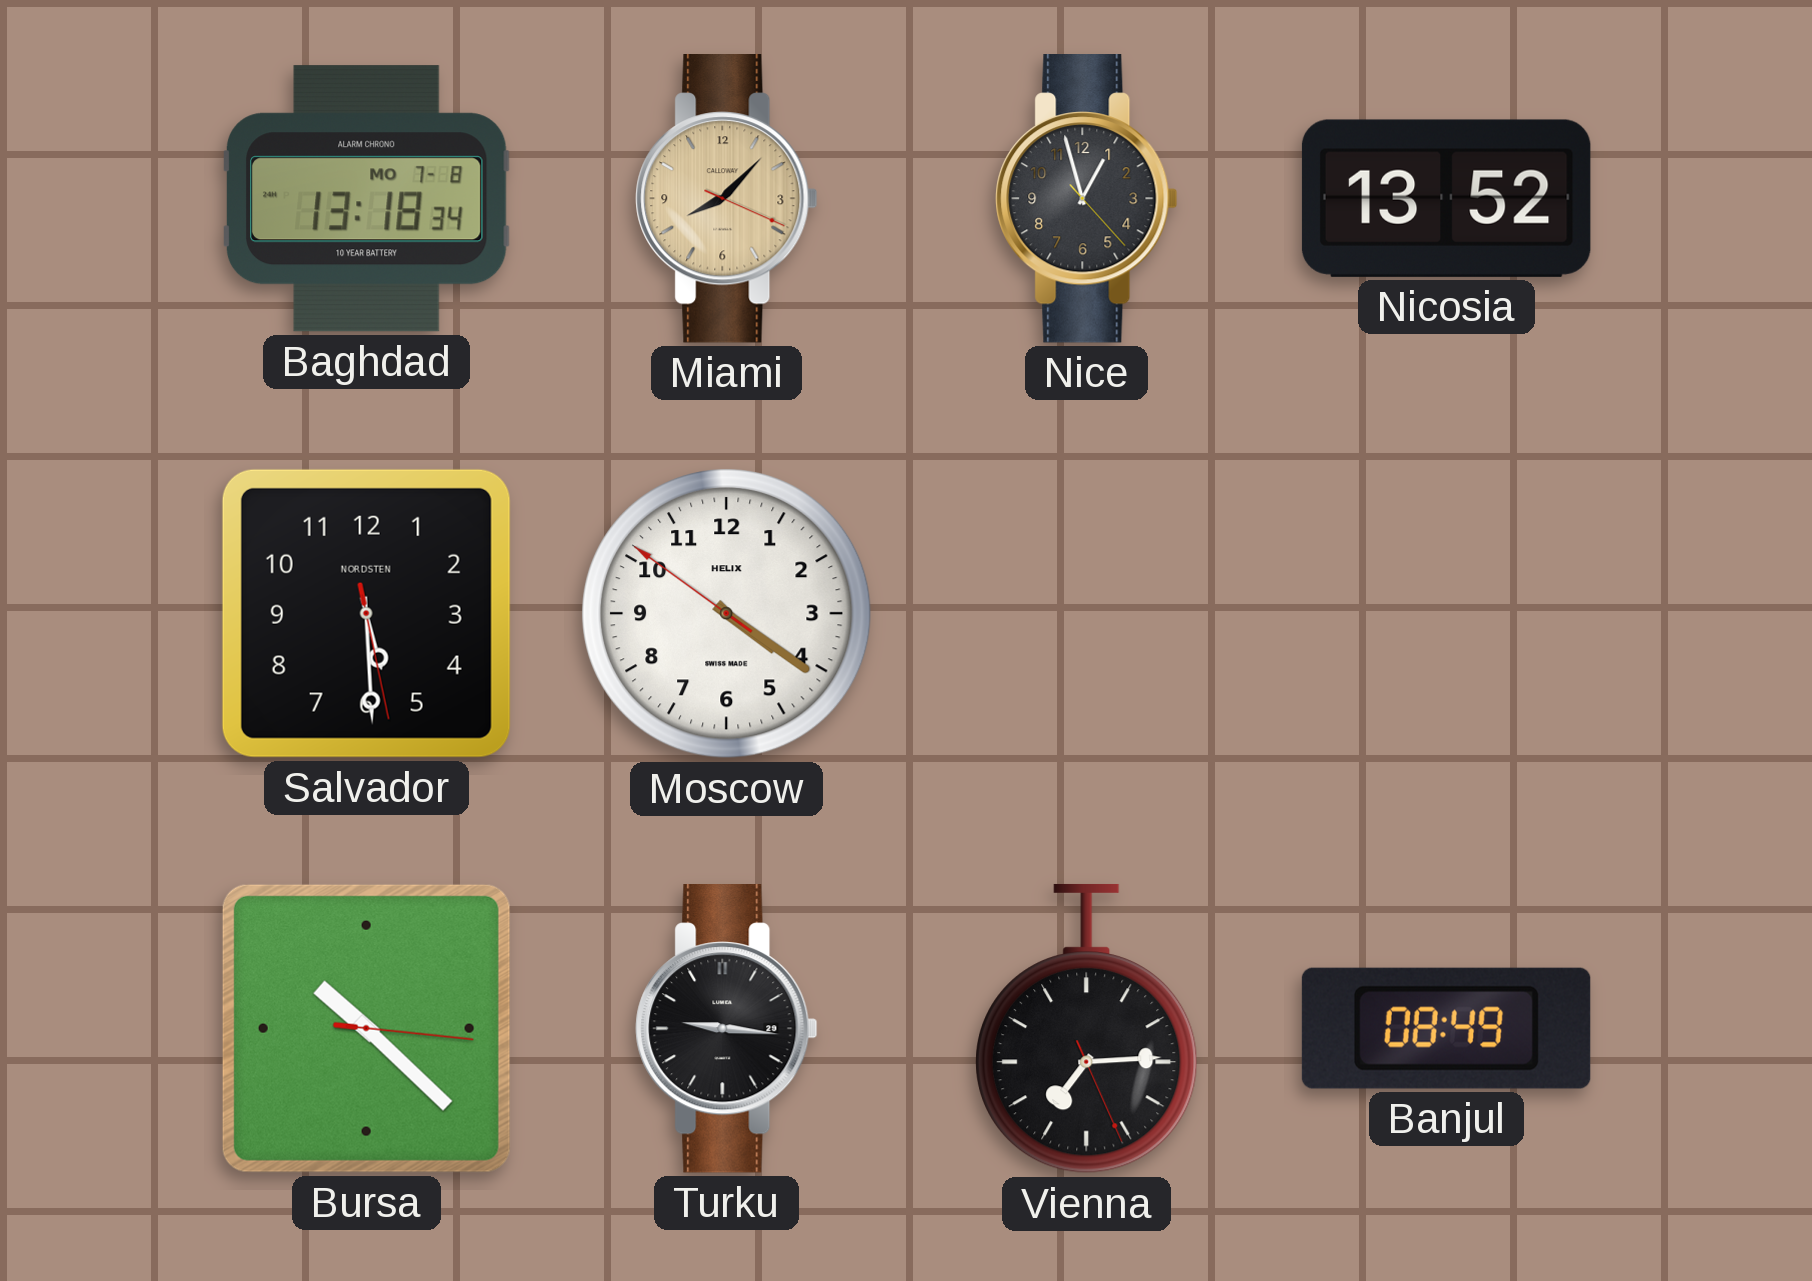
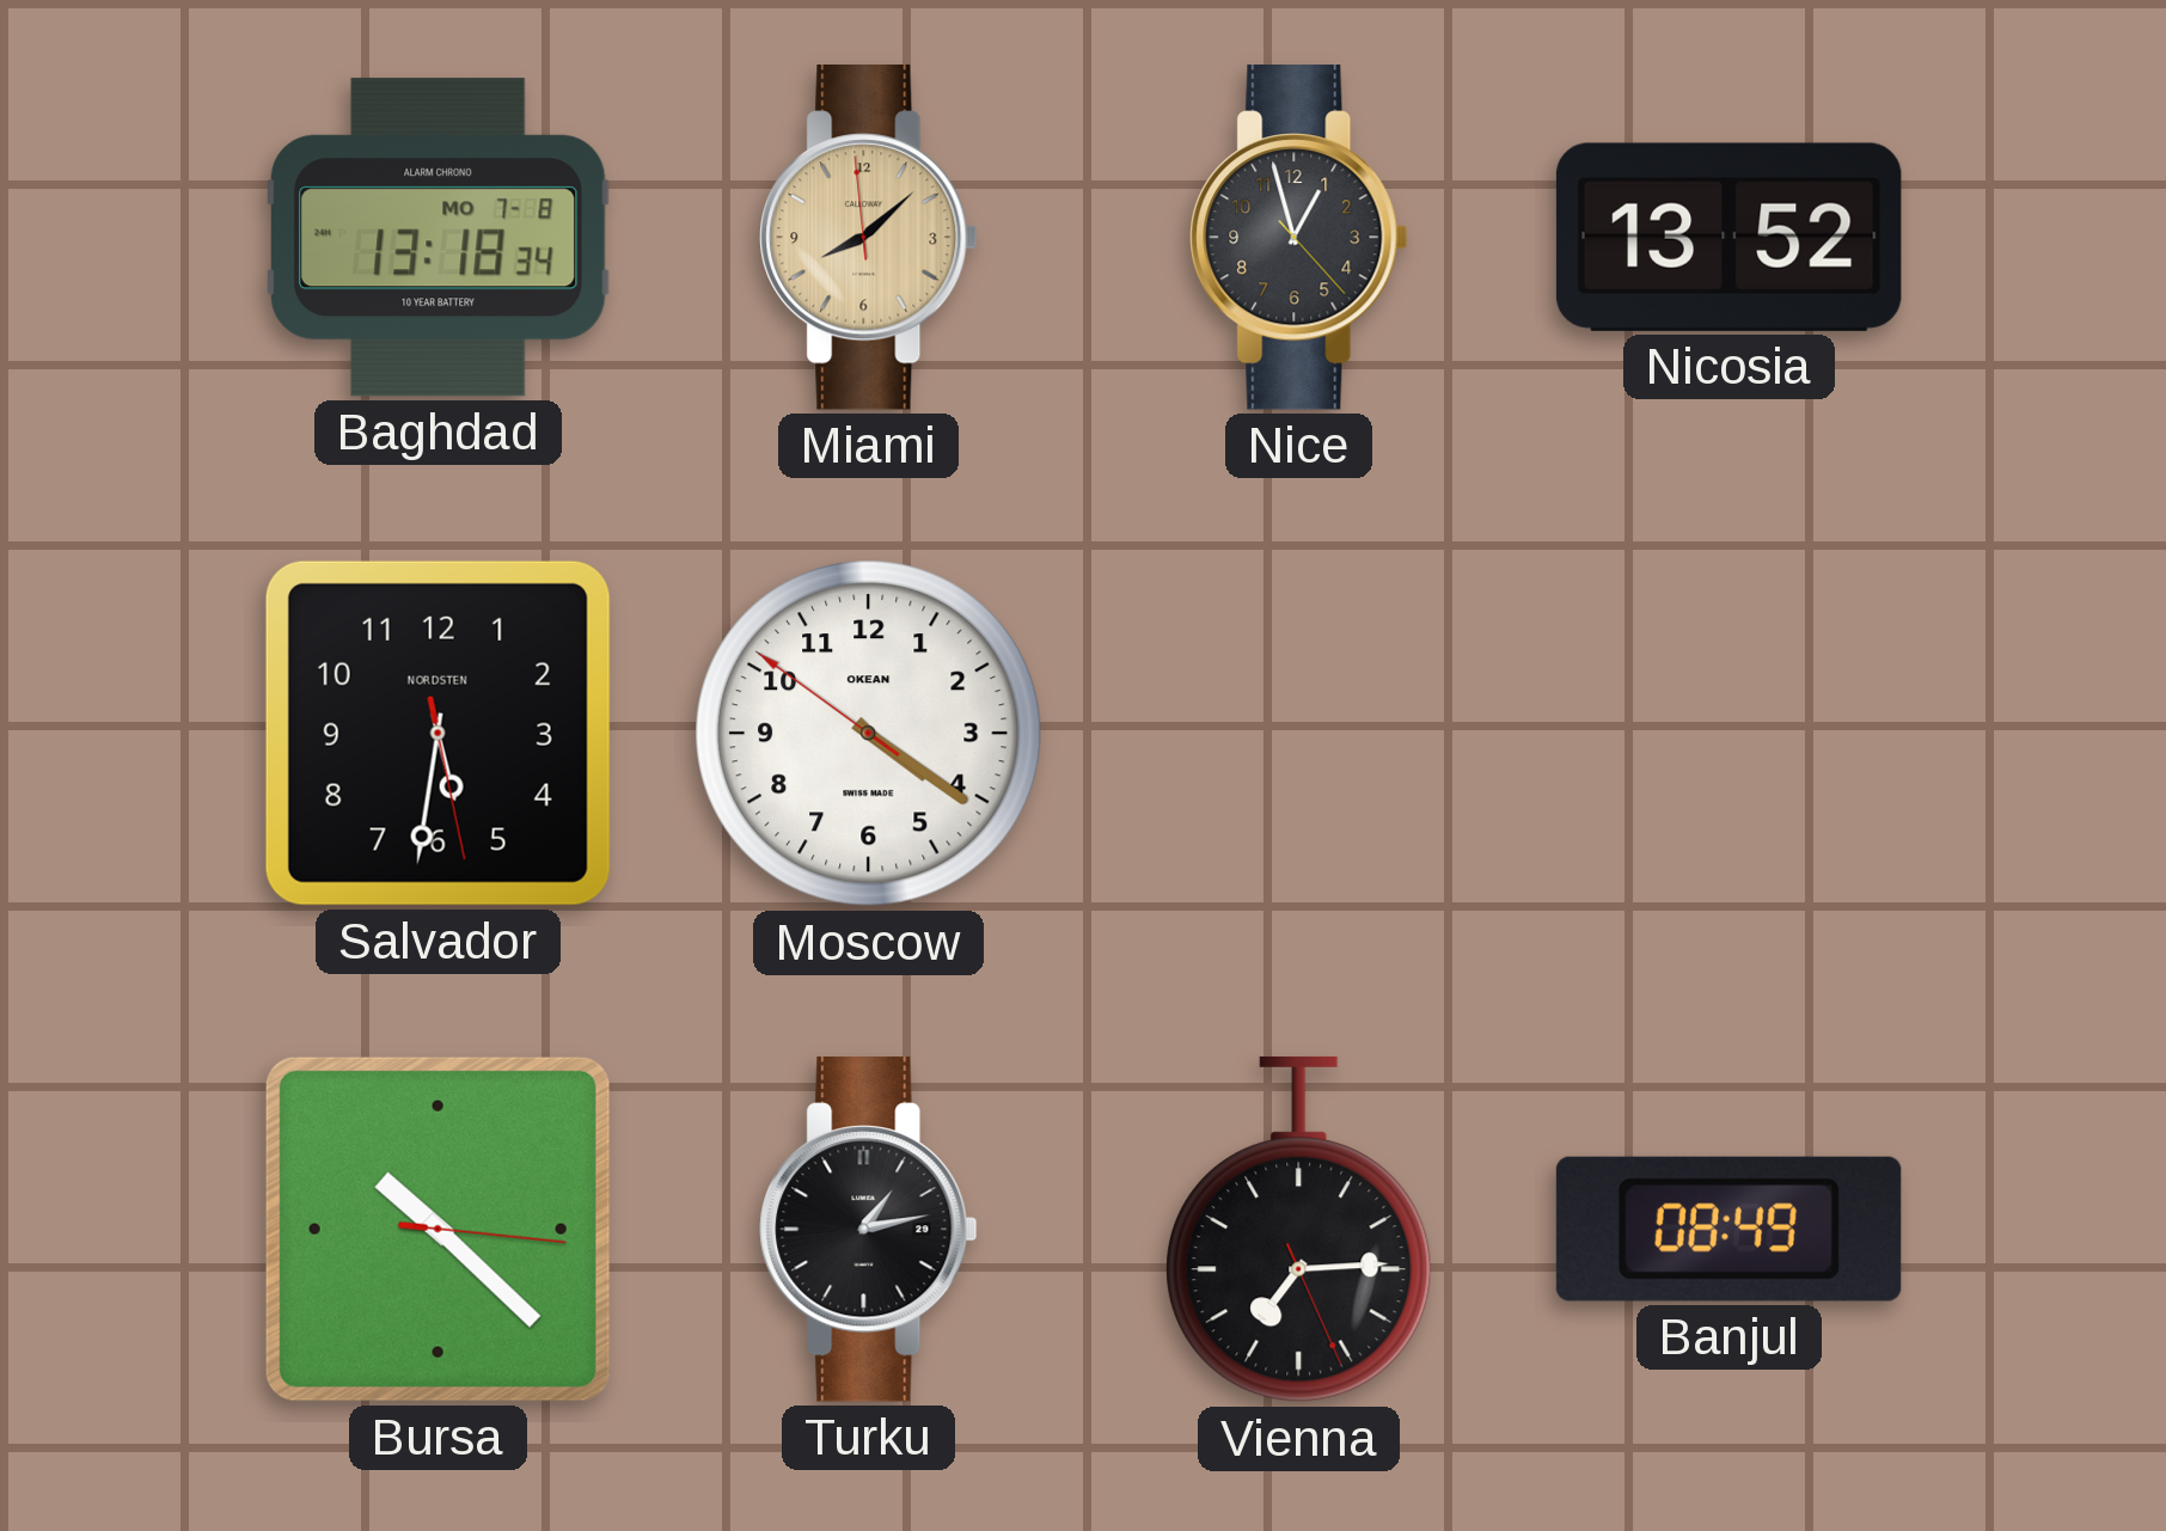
Miami: 8:07:19 -> 8:07:59
Salvador: 5:29 -> 5:31
Moscow brand: HELIX -> OKEAN
Turku: 9:16 -> 1:13
